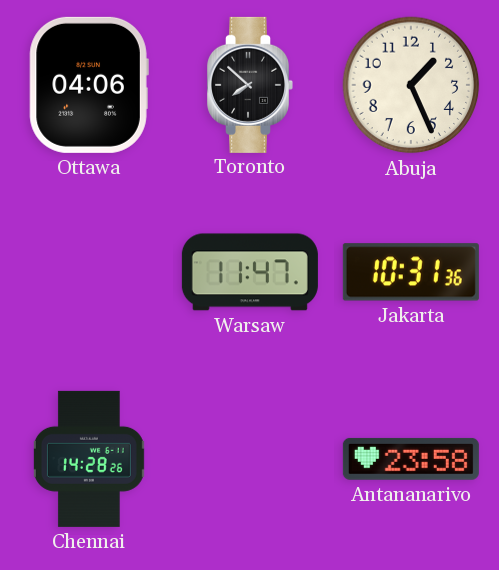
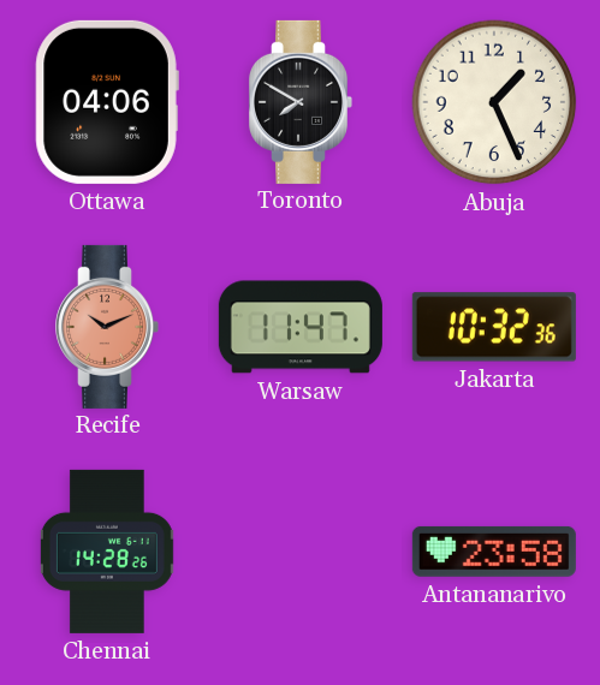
Toronto: 7:52 -> 7:50
Recife: none -> 10:11
Jakarta: 10:31 -> 10:32
